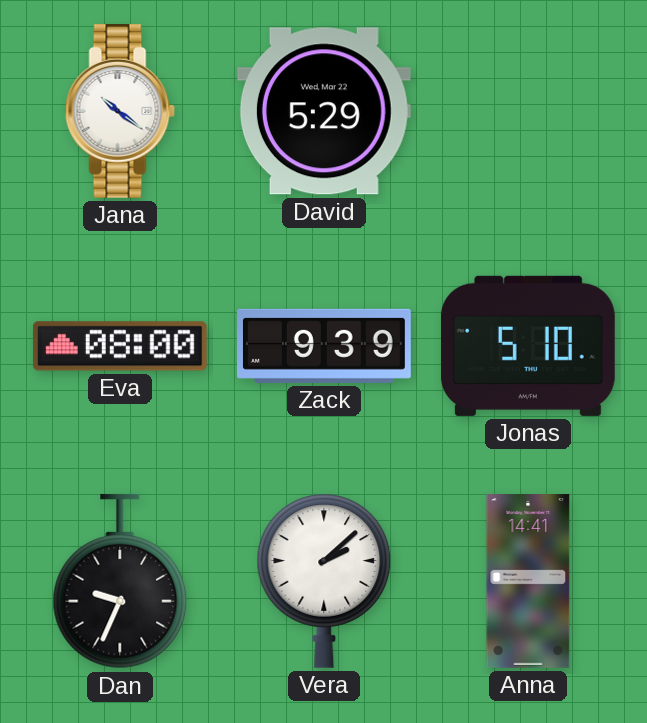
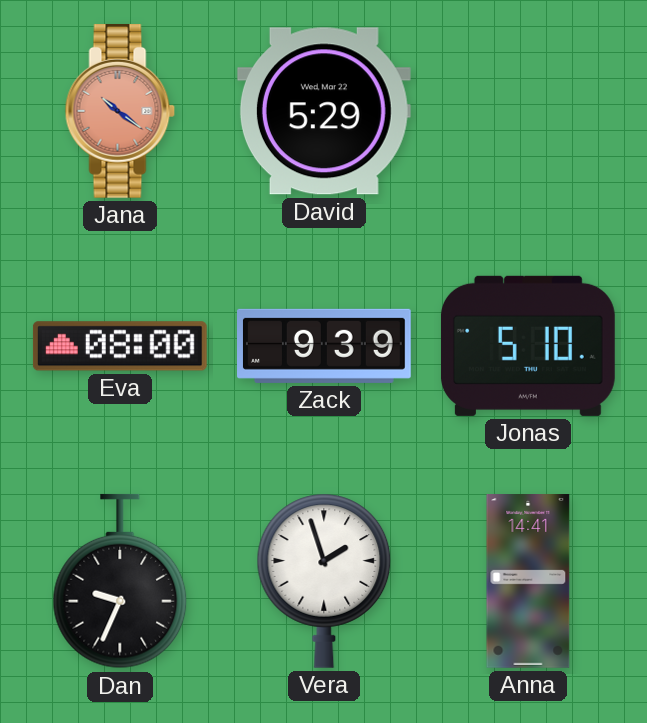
Jana dial: white -> salmon
Vera: 2:08 -> 1:57
